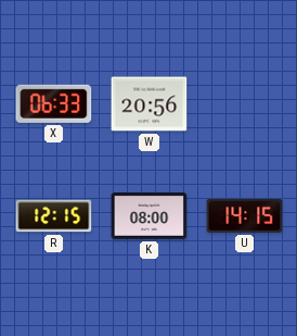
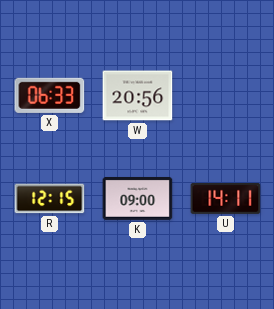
K: 08:00 -> 09:00
U: 14:15 -> 14:11
